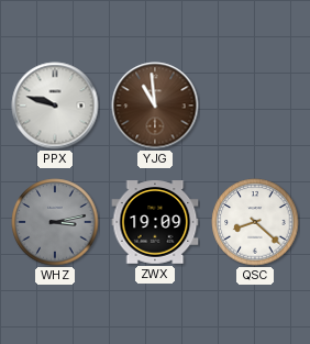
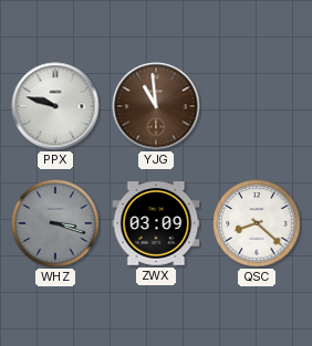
WHZ: 3:13 -> 3:18
ZWX: 19:09 -> 03:09
